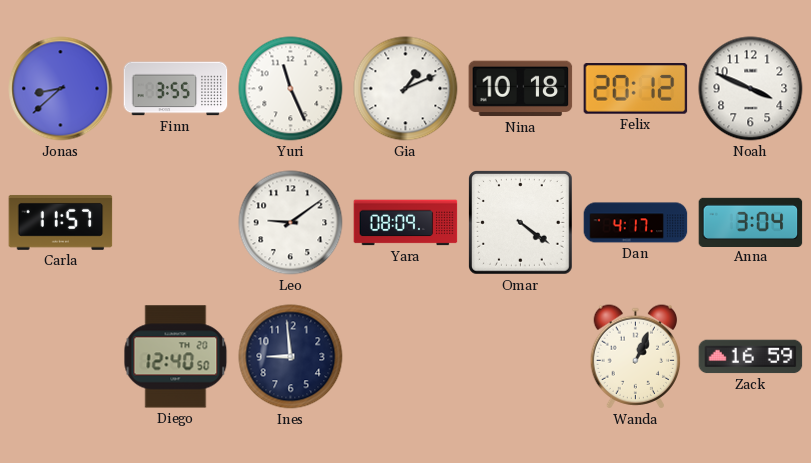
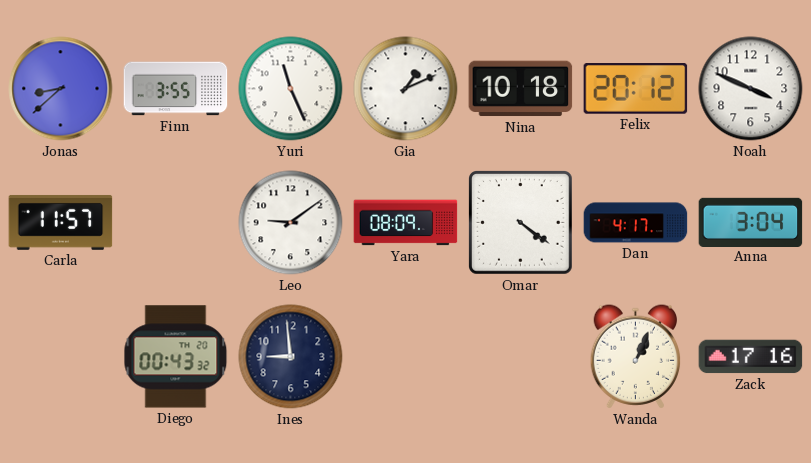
Diego: 12:40 -> 00:43
Zack: 16:59 -> 17:16
